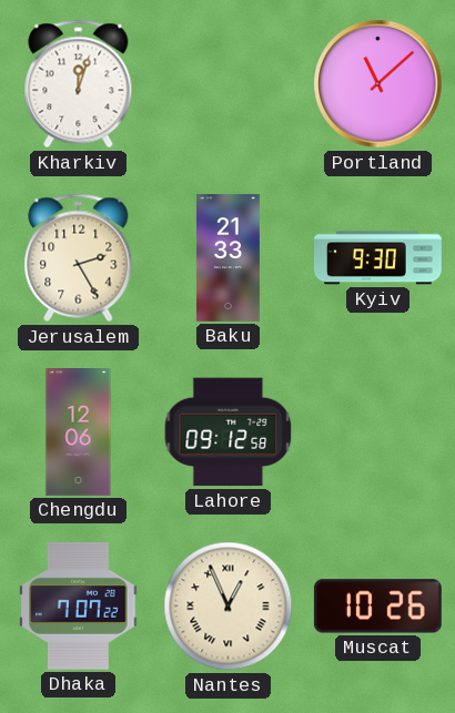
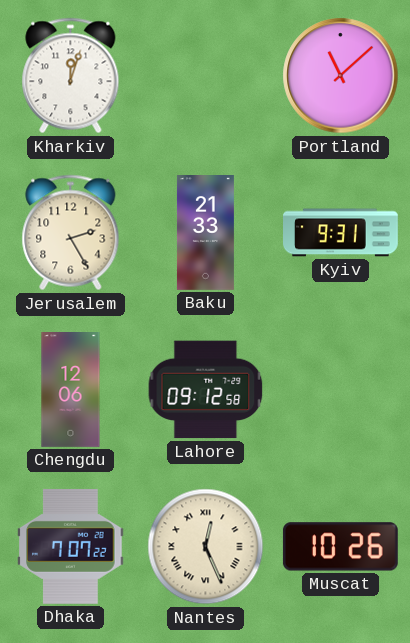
Kyiv: 9:30 -> 9:31
Nantes: 12:56 -> 12:26
